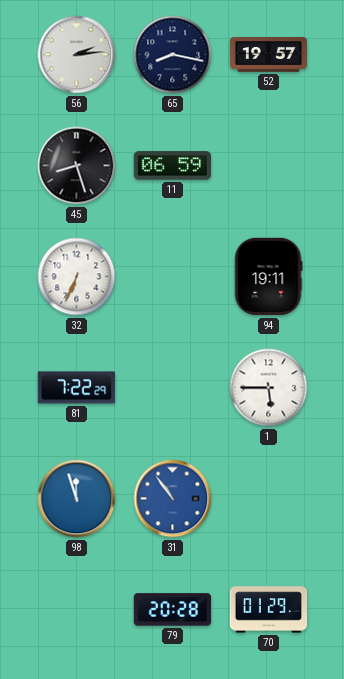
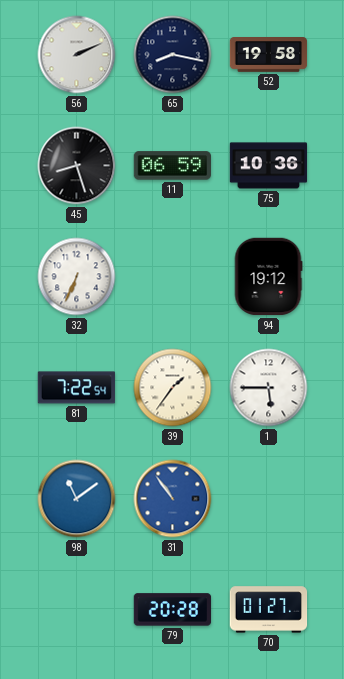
56: 2:14 -> 2:11
52: 19:57 -> 19:58
75: none -> 10:36
94: 19:11 -> 19:12
81: 7:22:29 -> 7:22:54
39: none -> 1:36
98: 11:57 -> 11:09
70: 01:29 -> 01:27
